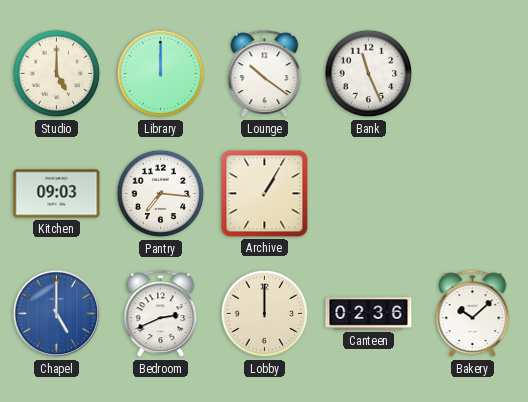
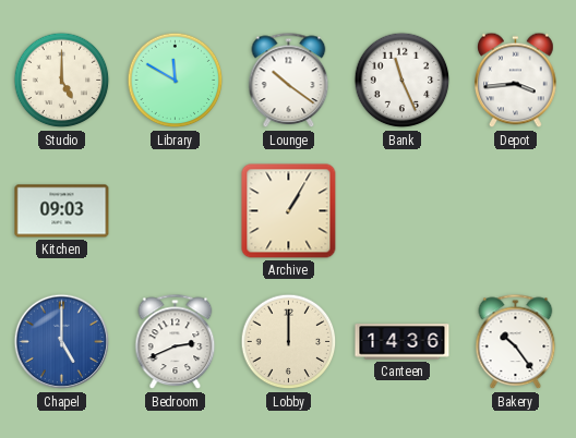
Library: 12:00 -> 11:50
Depot: none -> 3:44
Pantry: 7:16 -> none
Canteen: 02:36 -> 14:36
Bakery: 10:08 -> 10:24
